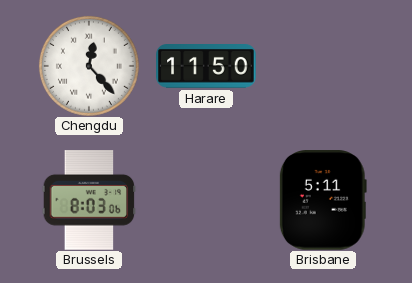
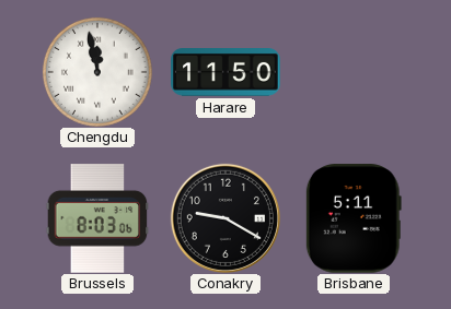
Chengdu: 12:23 -> 11:58
Conakry: none -> 9:20
